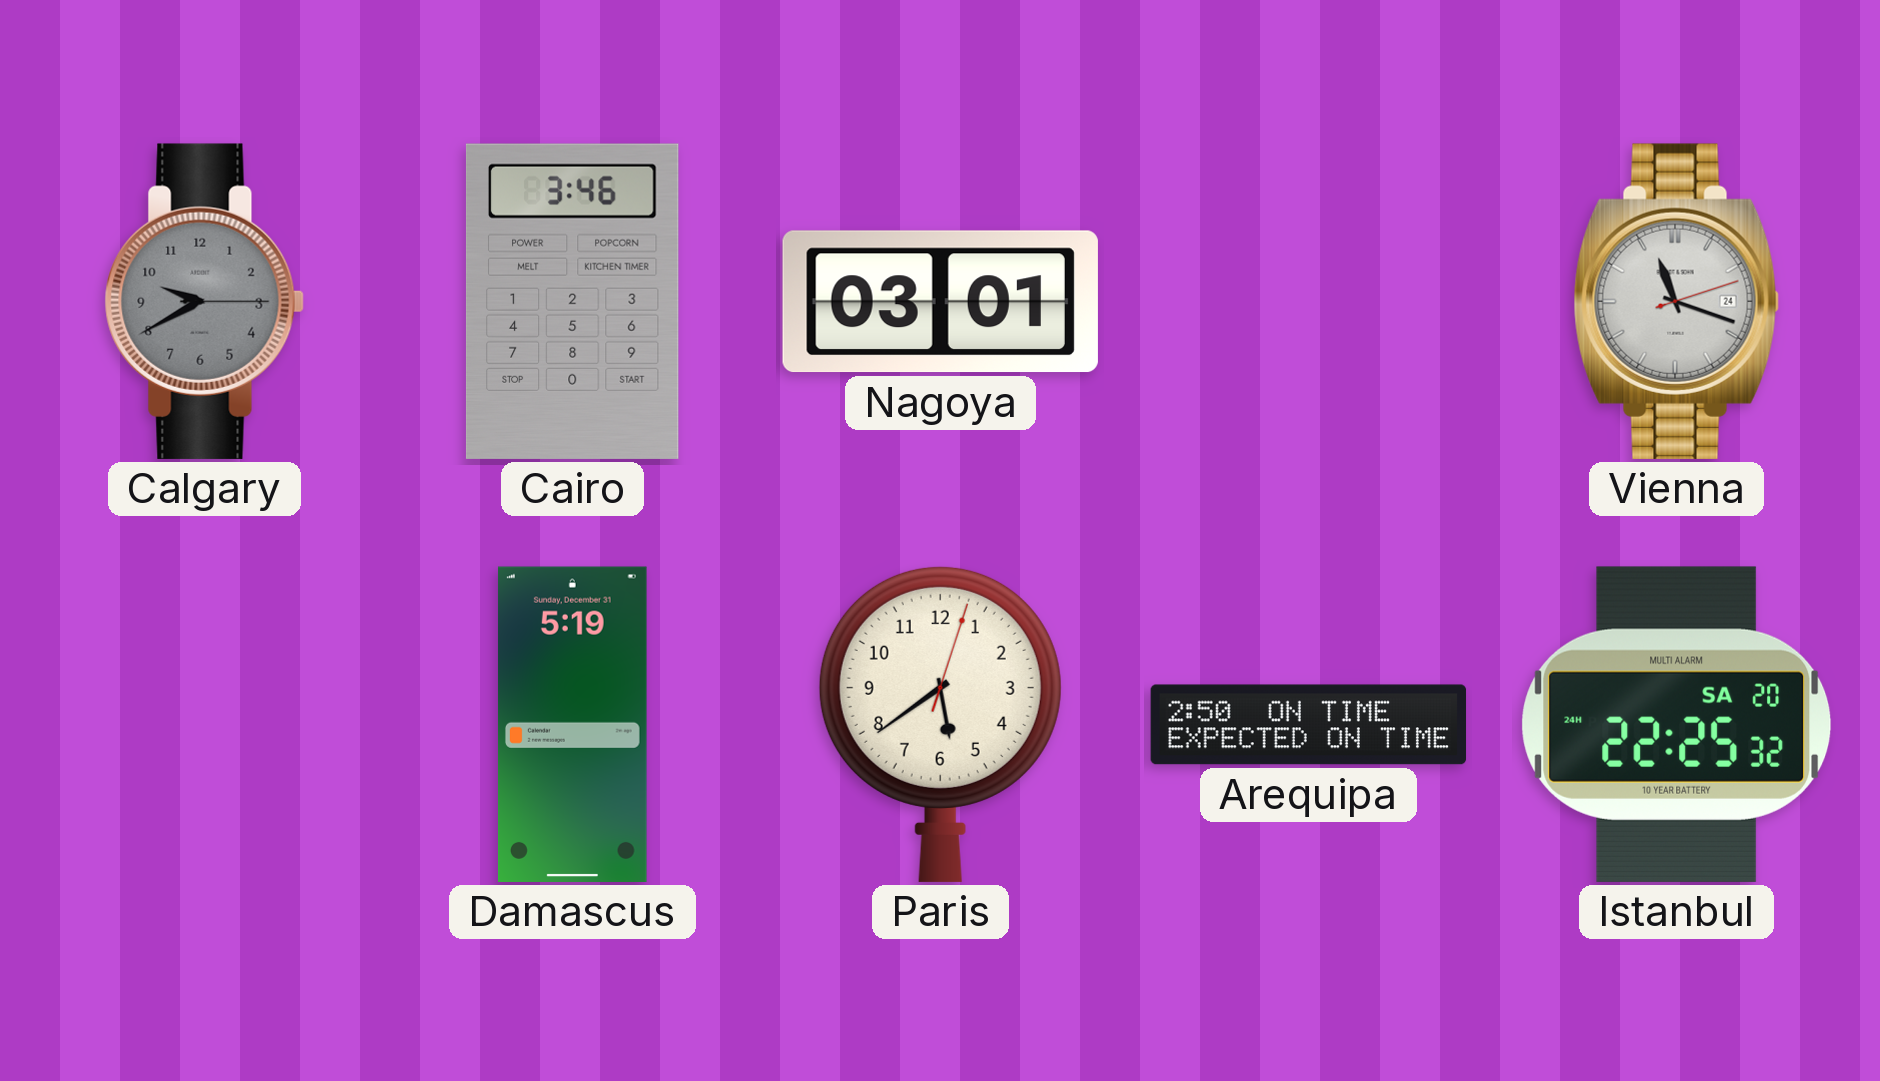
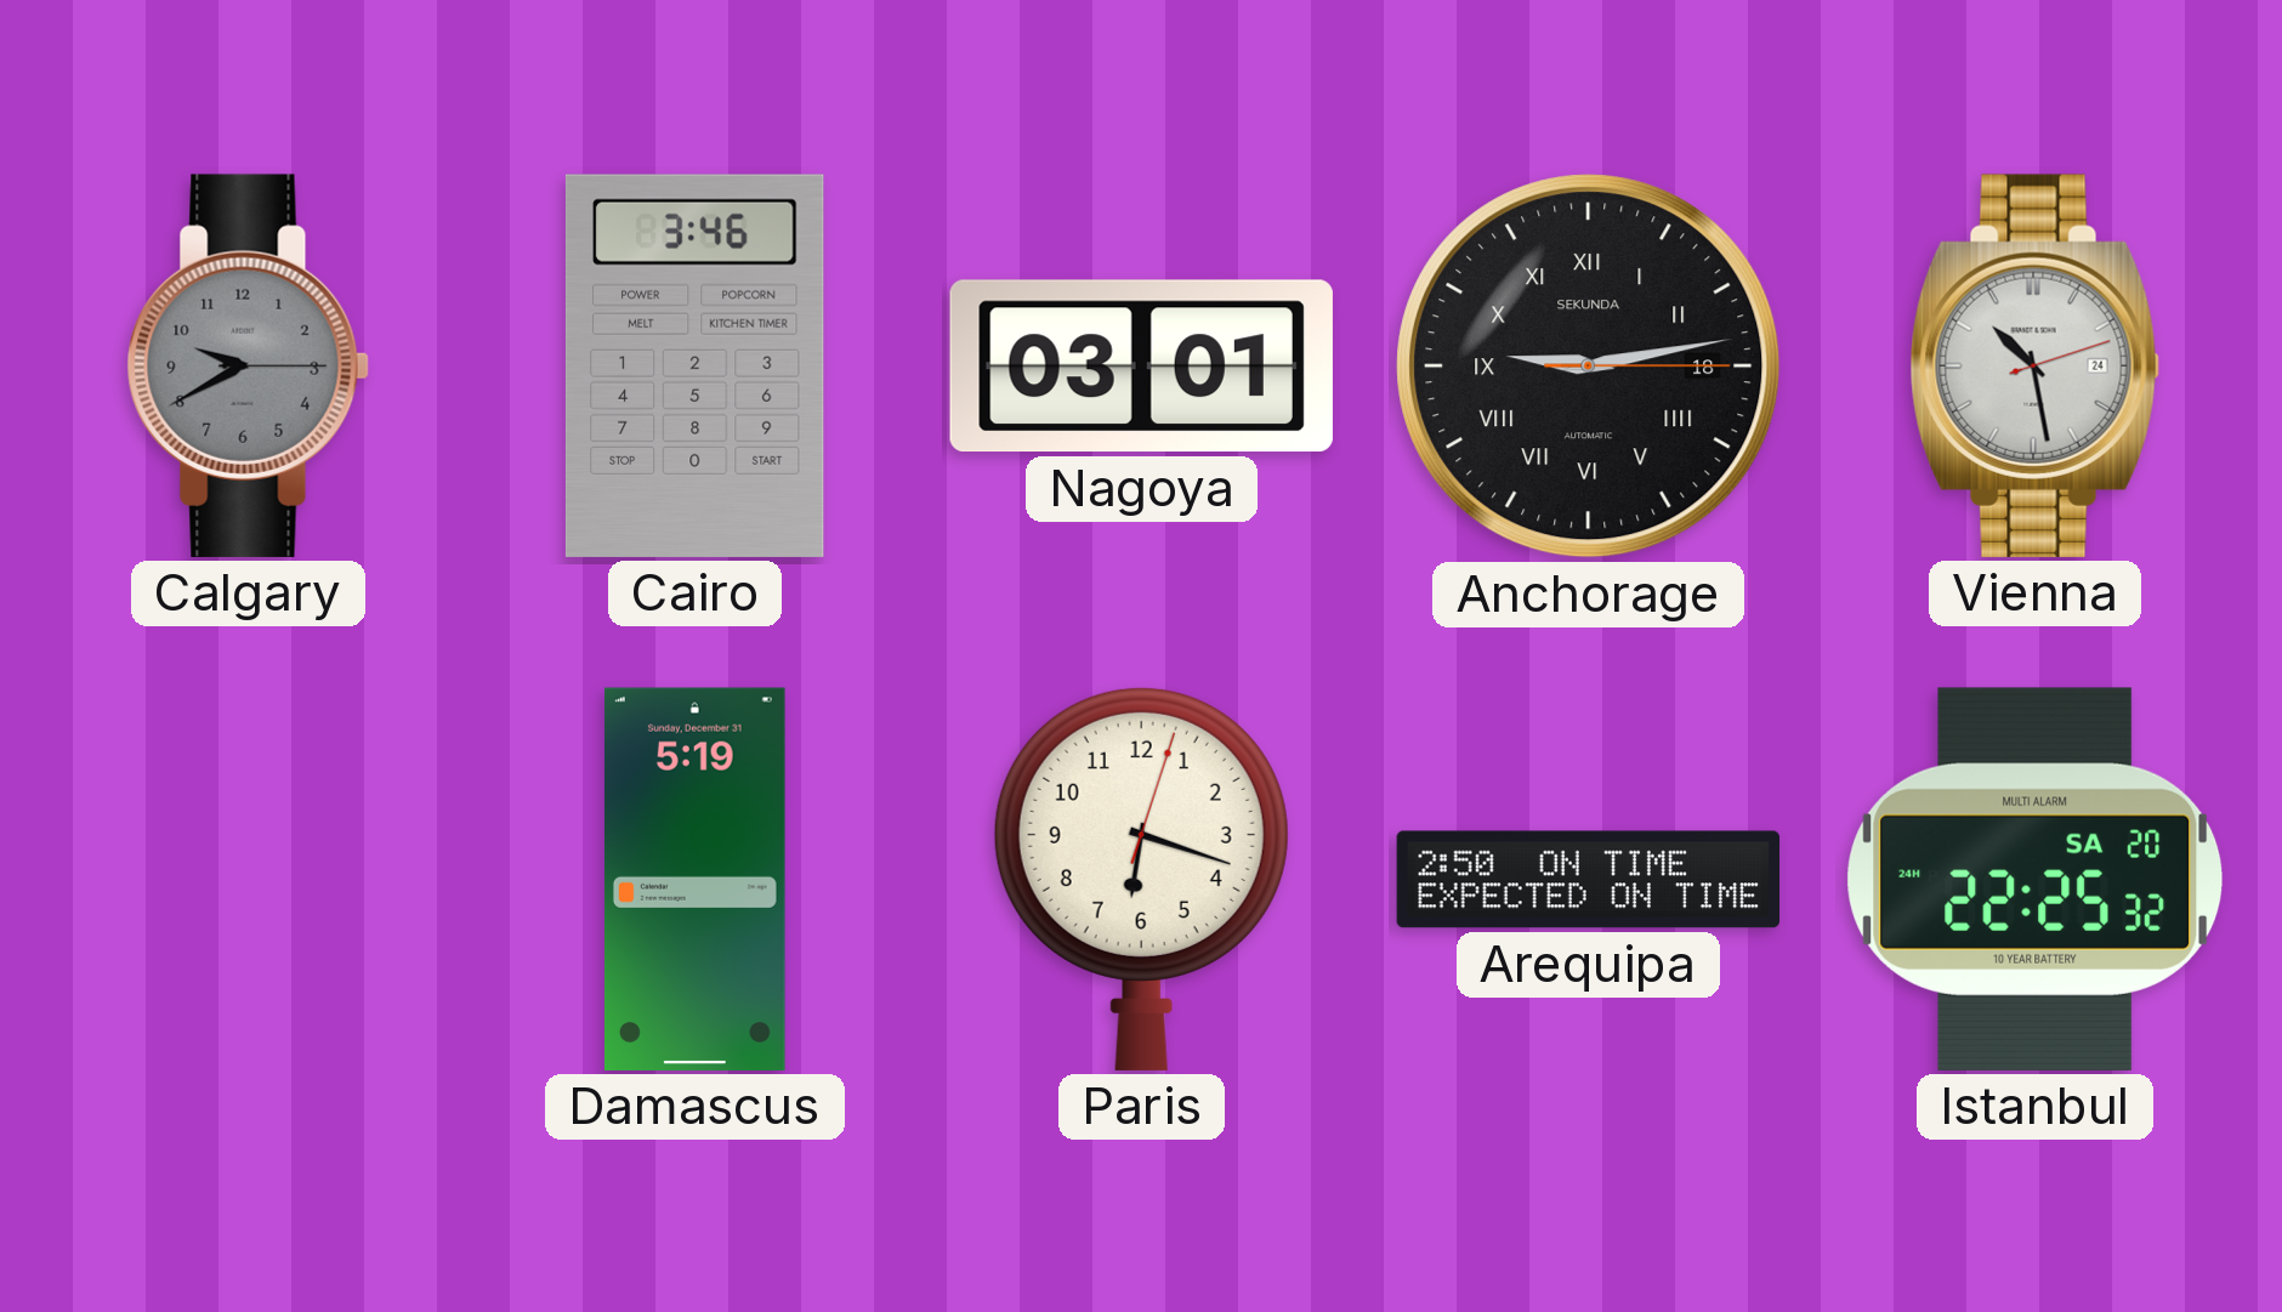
Anchorage: none -> 9:13
Vienna: 11:18 -> 10:28
Paris: 5:39 -> 6:18
